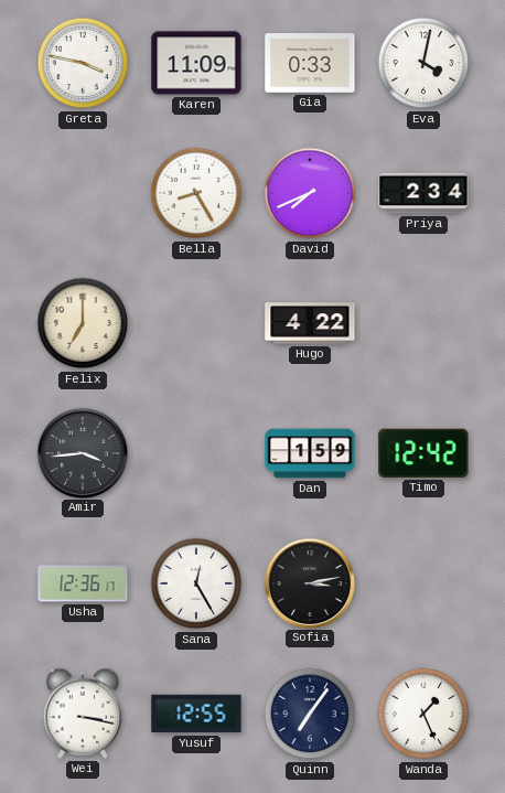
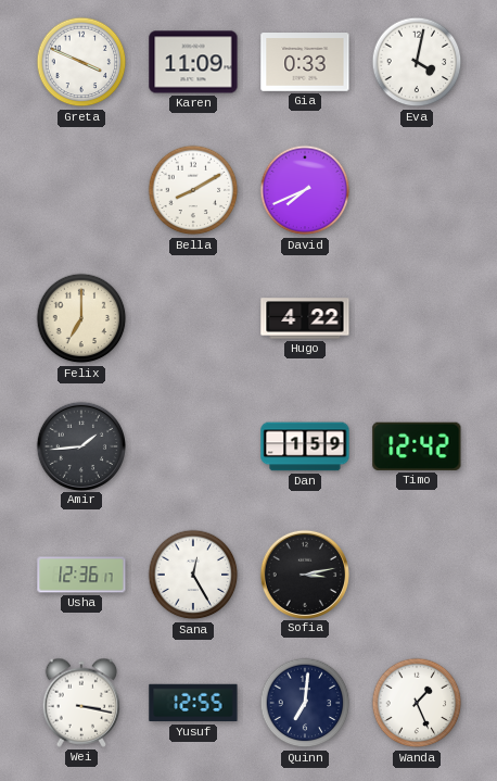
Greta: 3:47 -> 3:49
Bella: 8:25 -> 8:10
Priya: 2:34 -> none
Amir: 3:44 -> 1:44
Quinn: 7:06 -> 7:01
